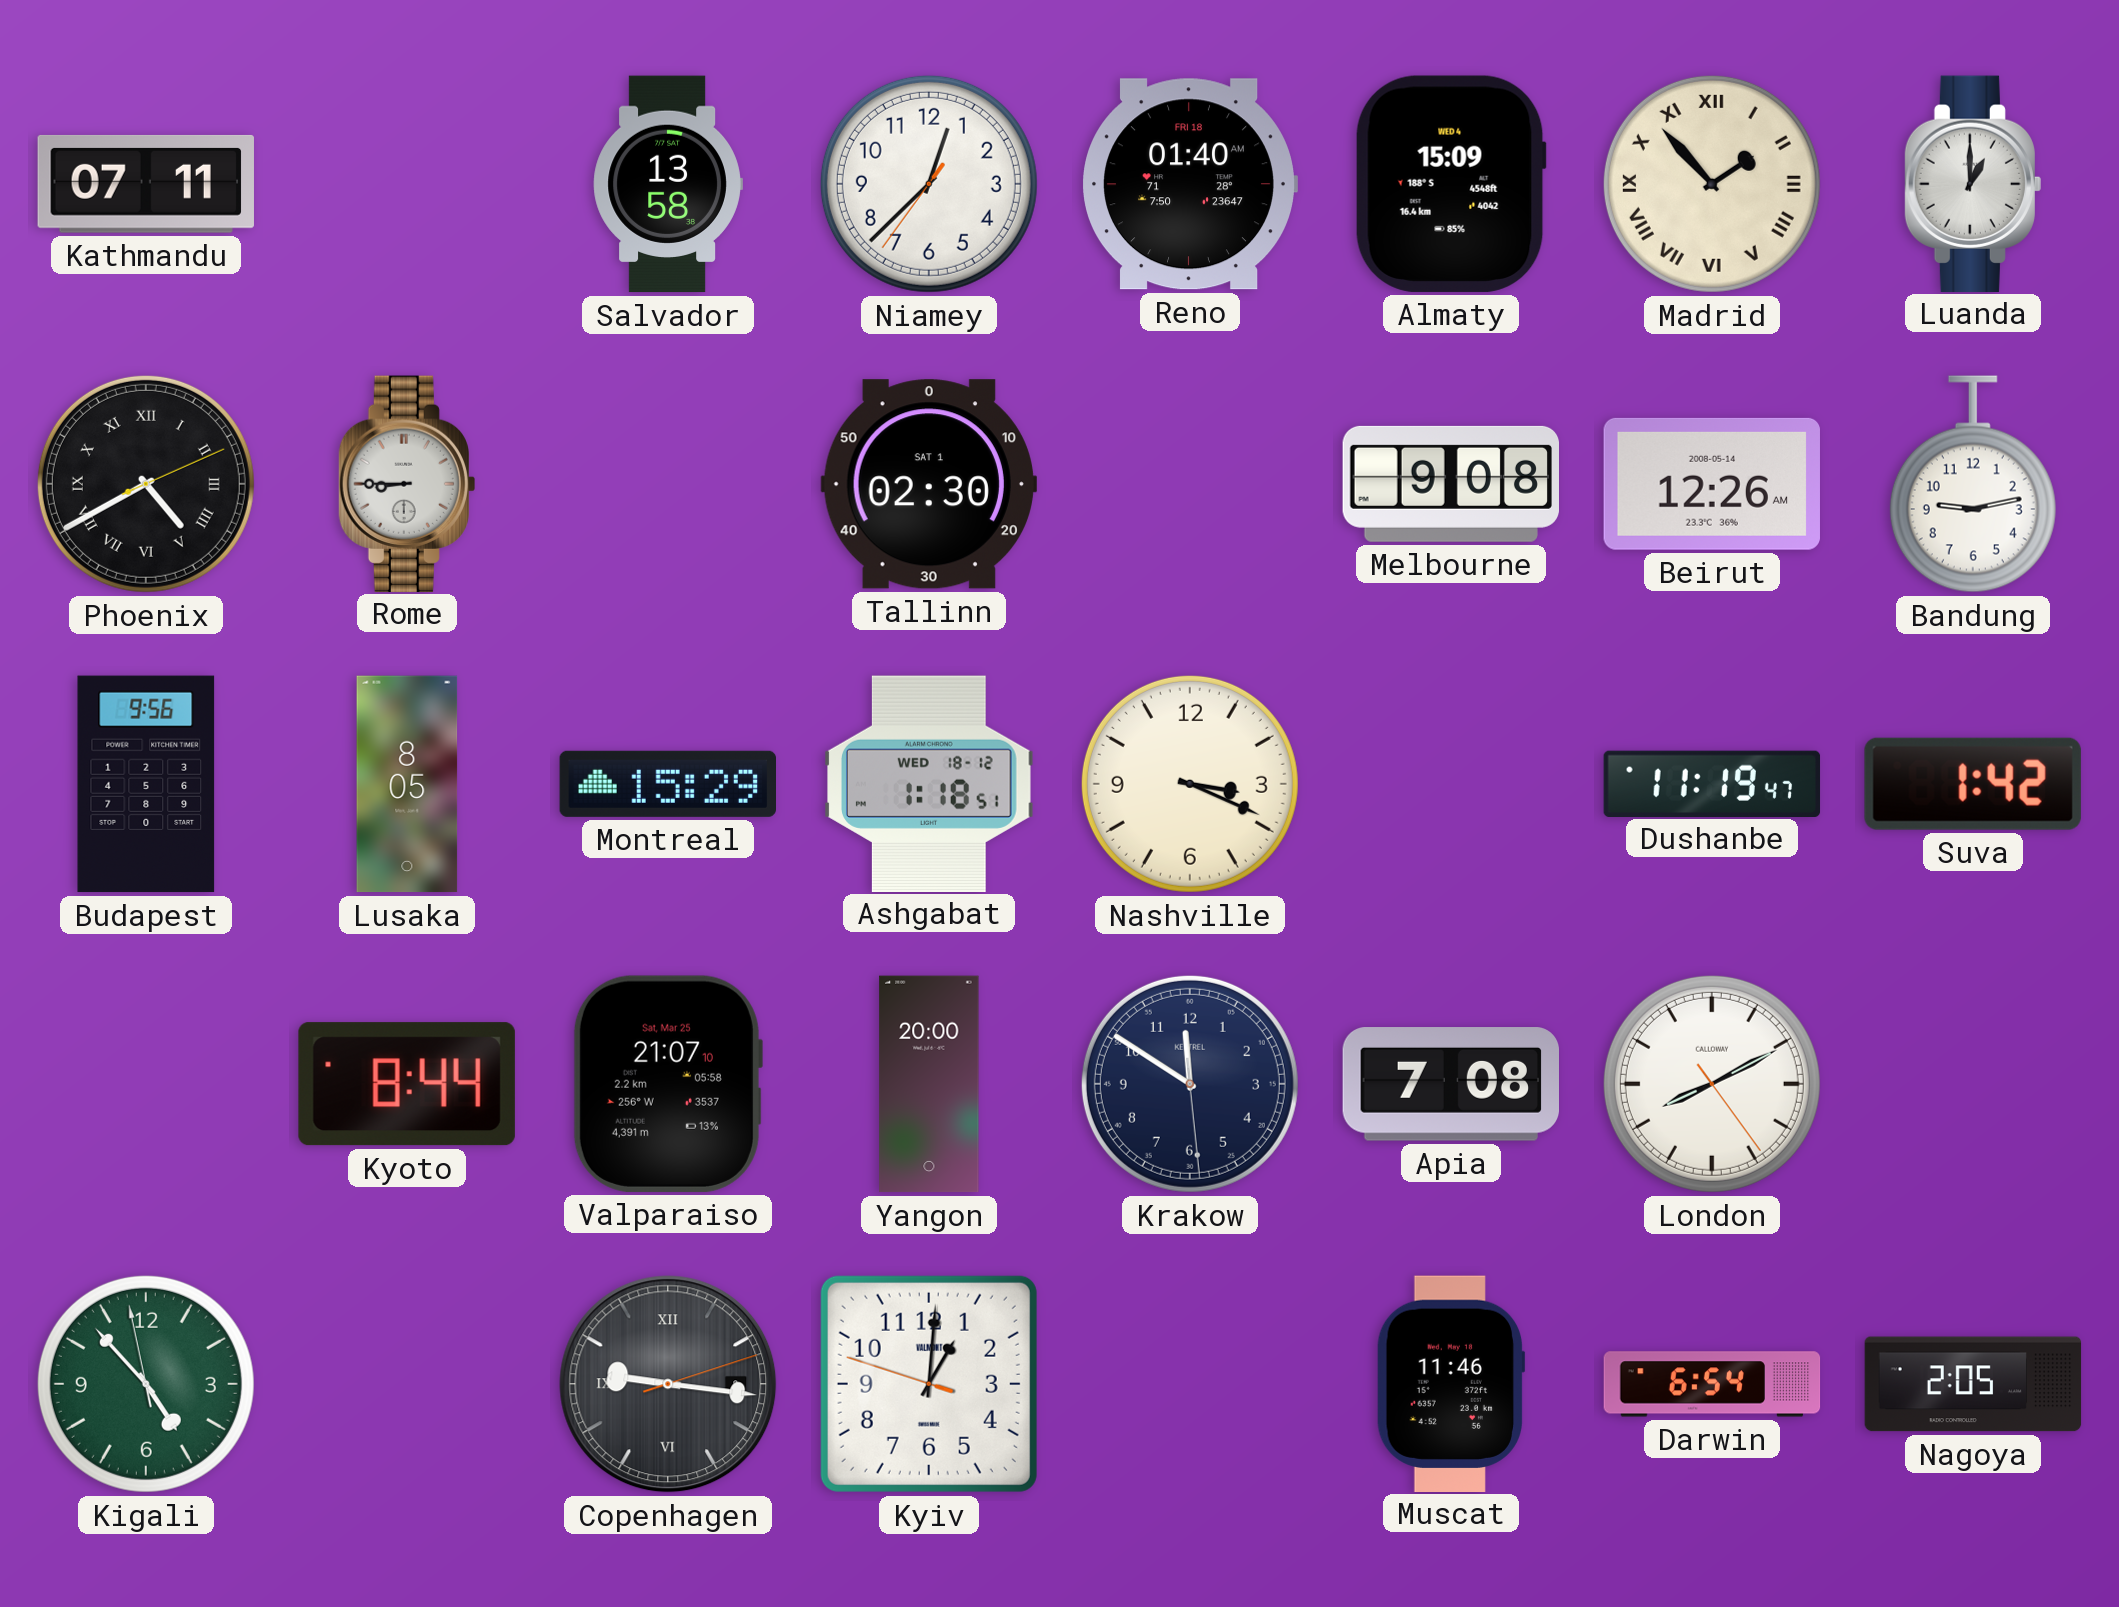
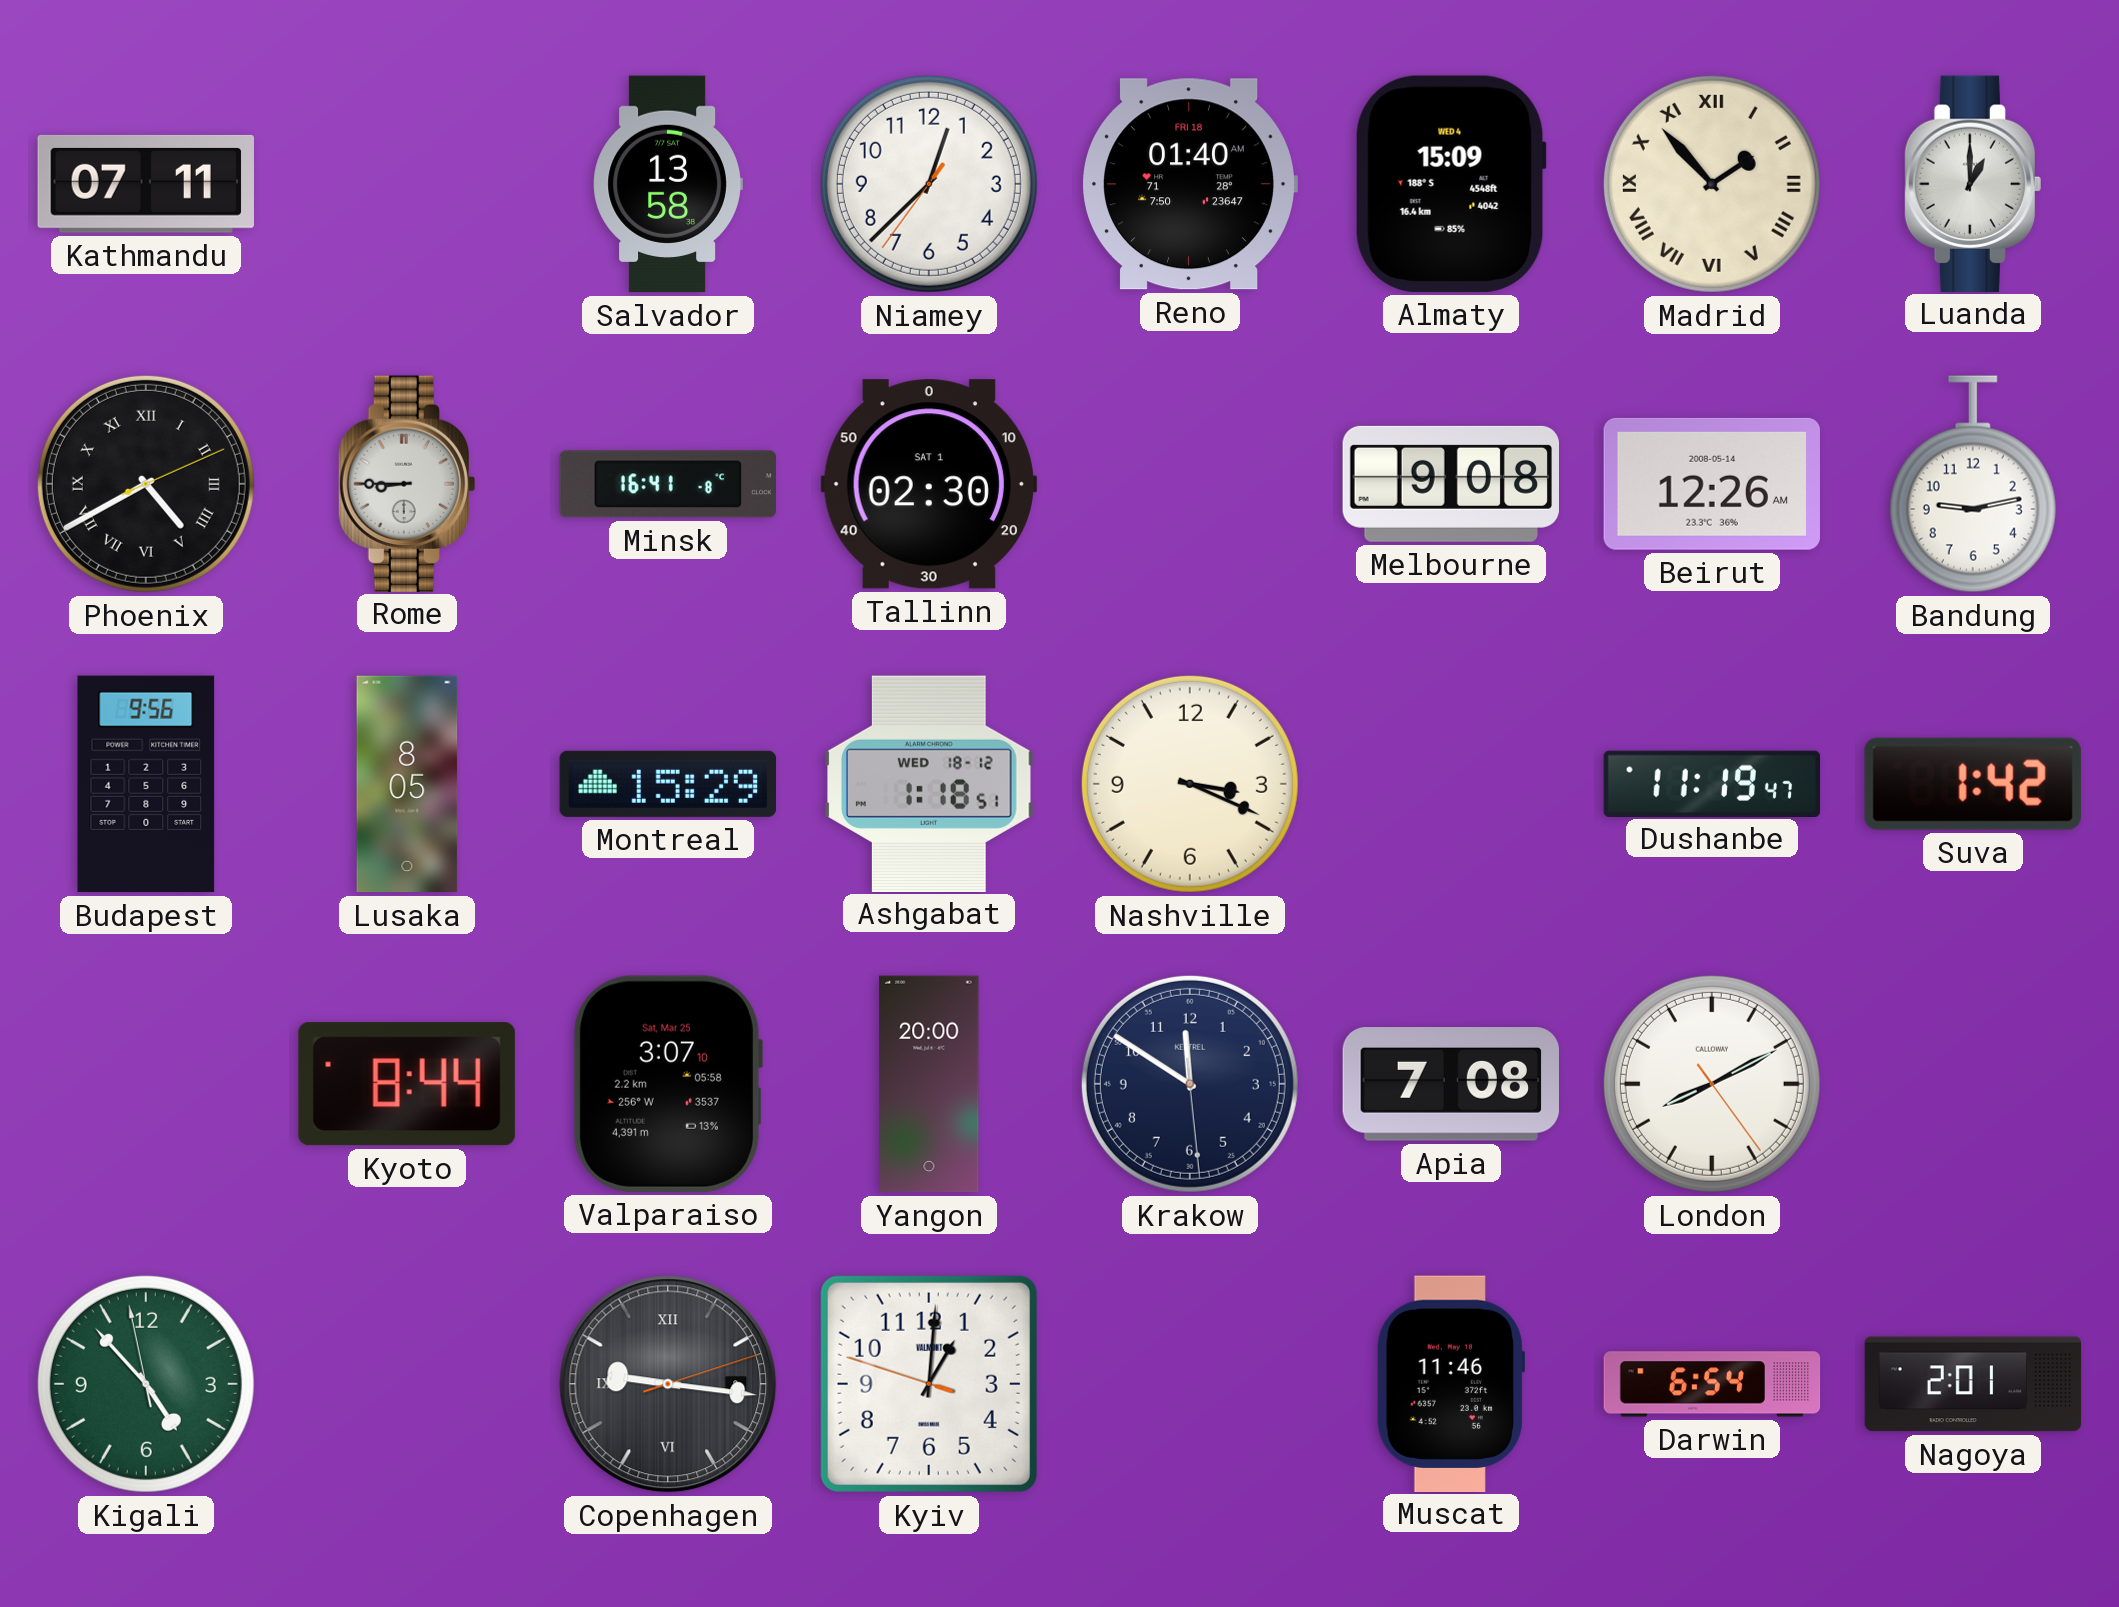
Minsk: none -> 16:41
Valparaiso: 21:07 -> 3:07
Nagoya: 2:05 -> 2:01
